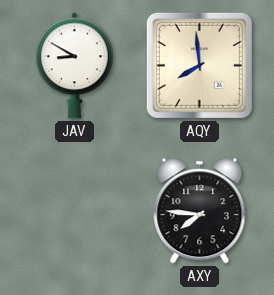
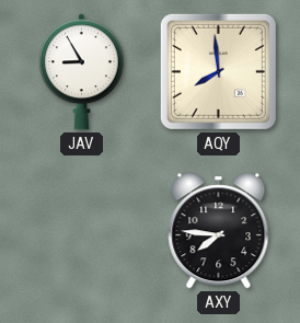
JAV: 8:50 -> 8:55
